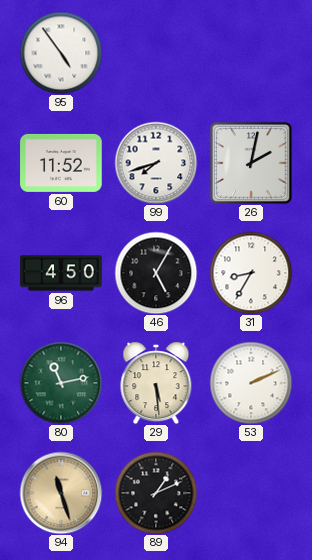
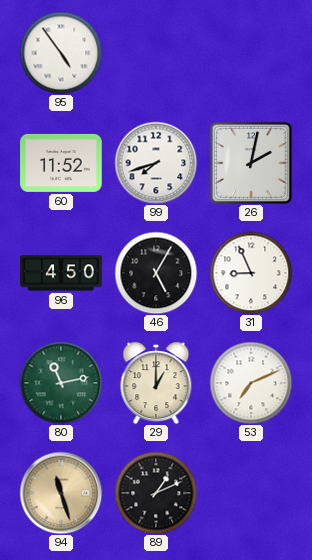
31: 8:35 -> 8:56
29: 5:29 -> 1:00
53: 2:11 -> 7:11
